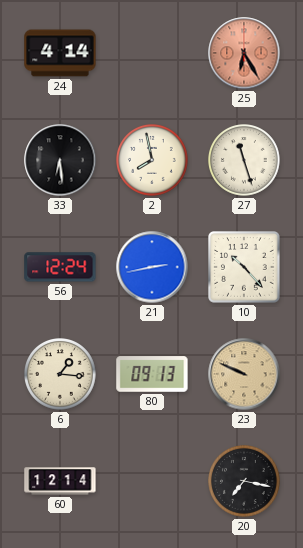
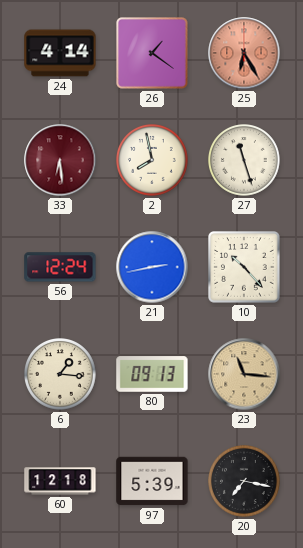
26: none -> 1:21
33 dial: black -> burgundy
23: 9:49 -> 11:16
60: 12:14 -> 12:18
97: none -> 5:39
